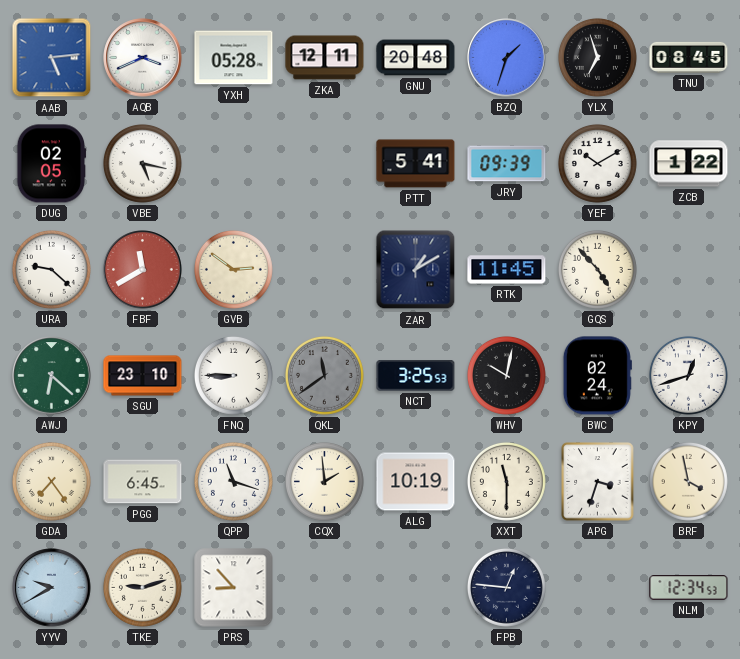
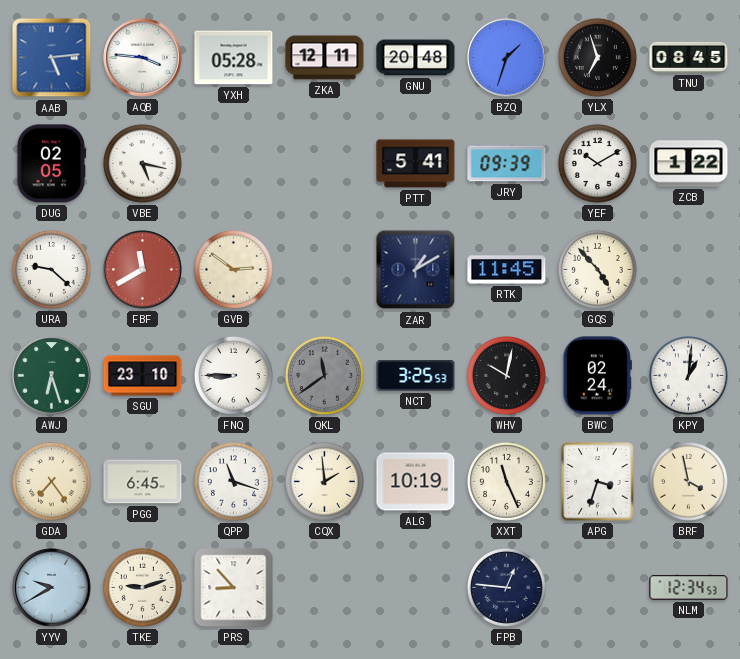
AQB: 3:41 -> 3:46
AWJ: 6:22 -> 6:27
KPY: 12:42 -> 1:01
XXT: 11:30 -> 11:26
